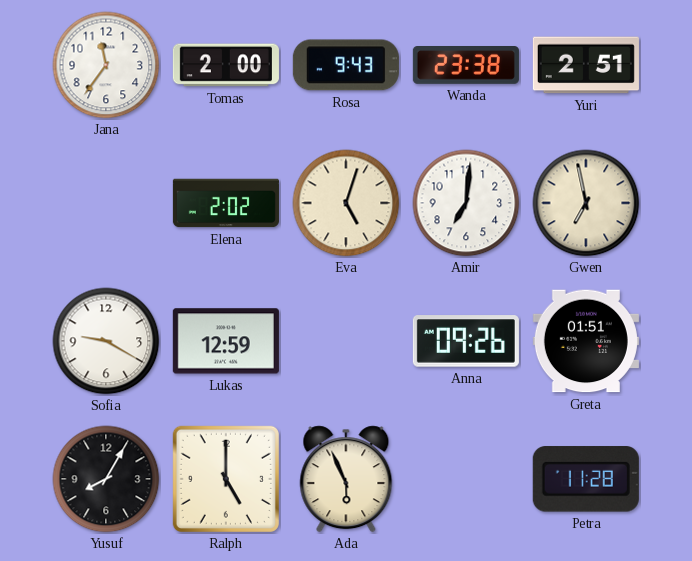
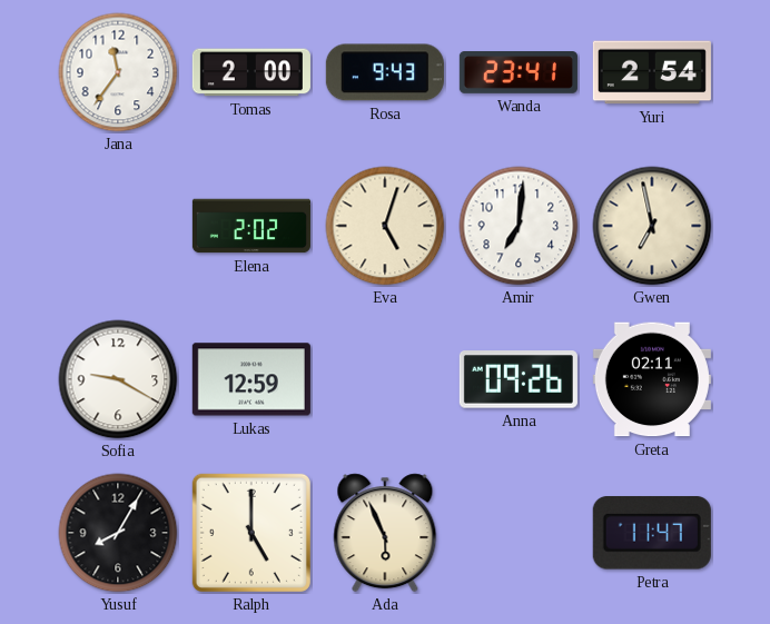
Wanda: 23:38 -> 23:41
Yuri: 2:51 -> 2:54
Greta: 01:51 -> 02:11
Petra: 11:28 -> 11:47
